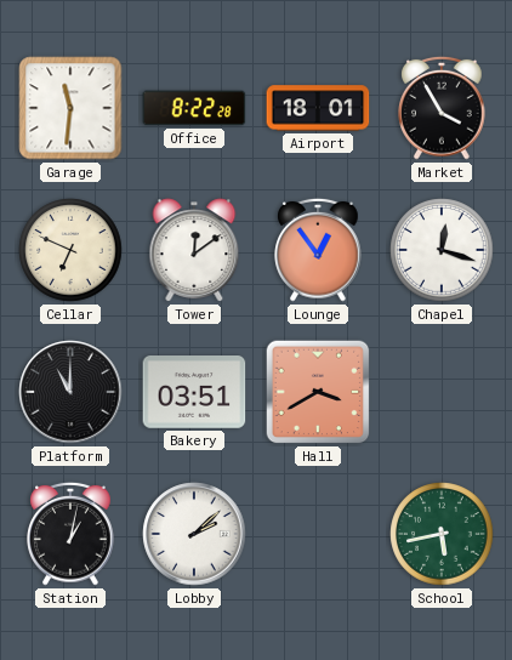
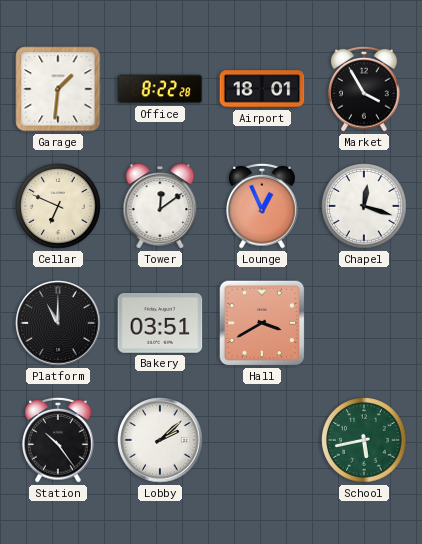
Garage: 11:31 -> 1:31
Lounge: 12:54 -> 12:56
Station: 1:02 -> 10:24
